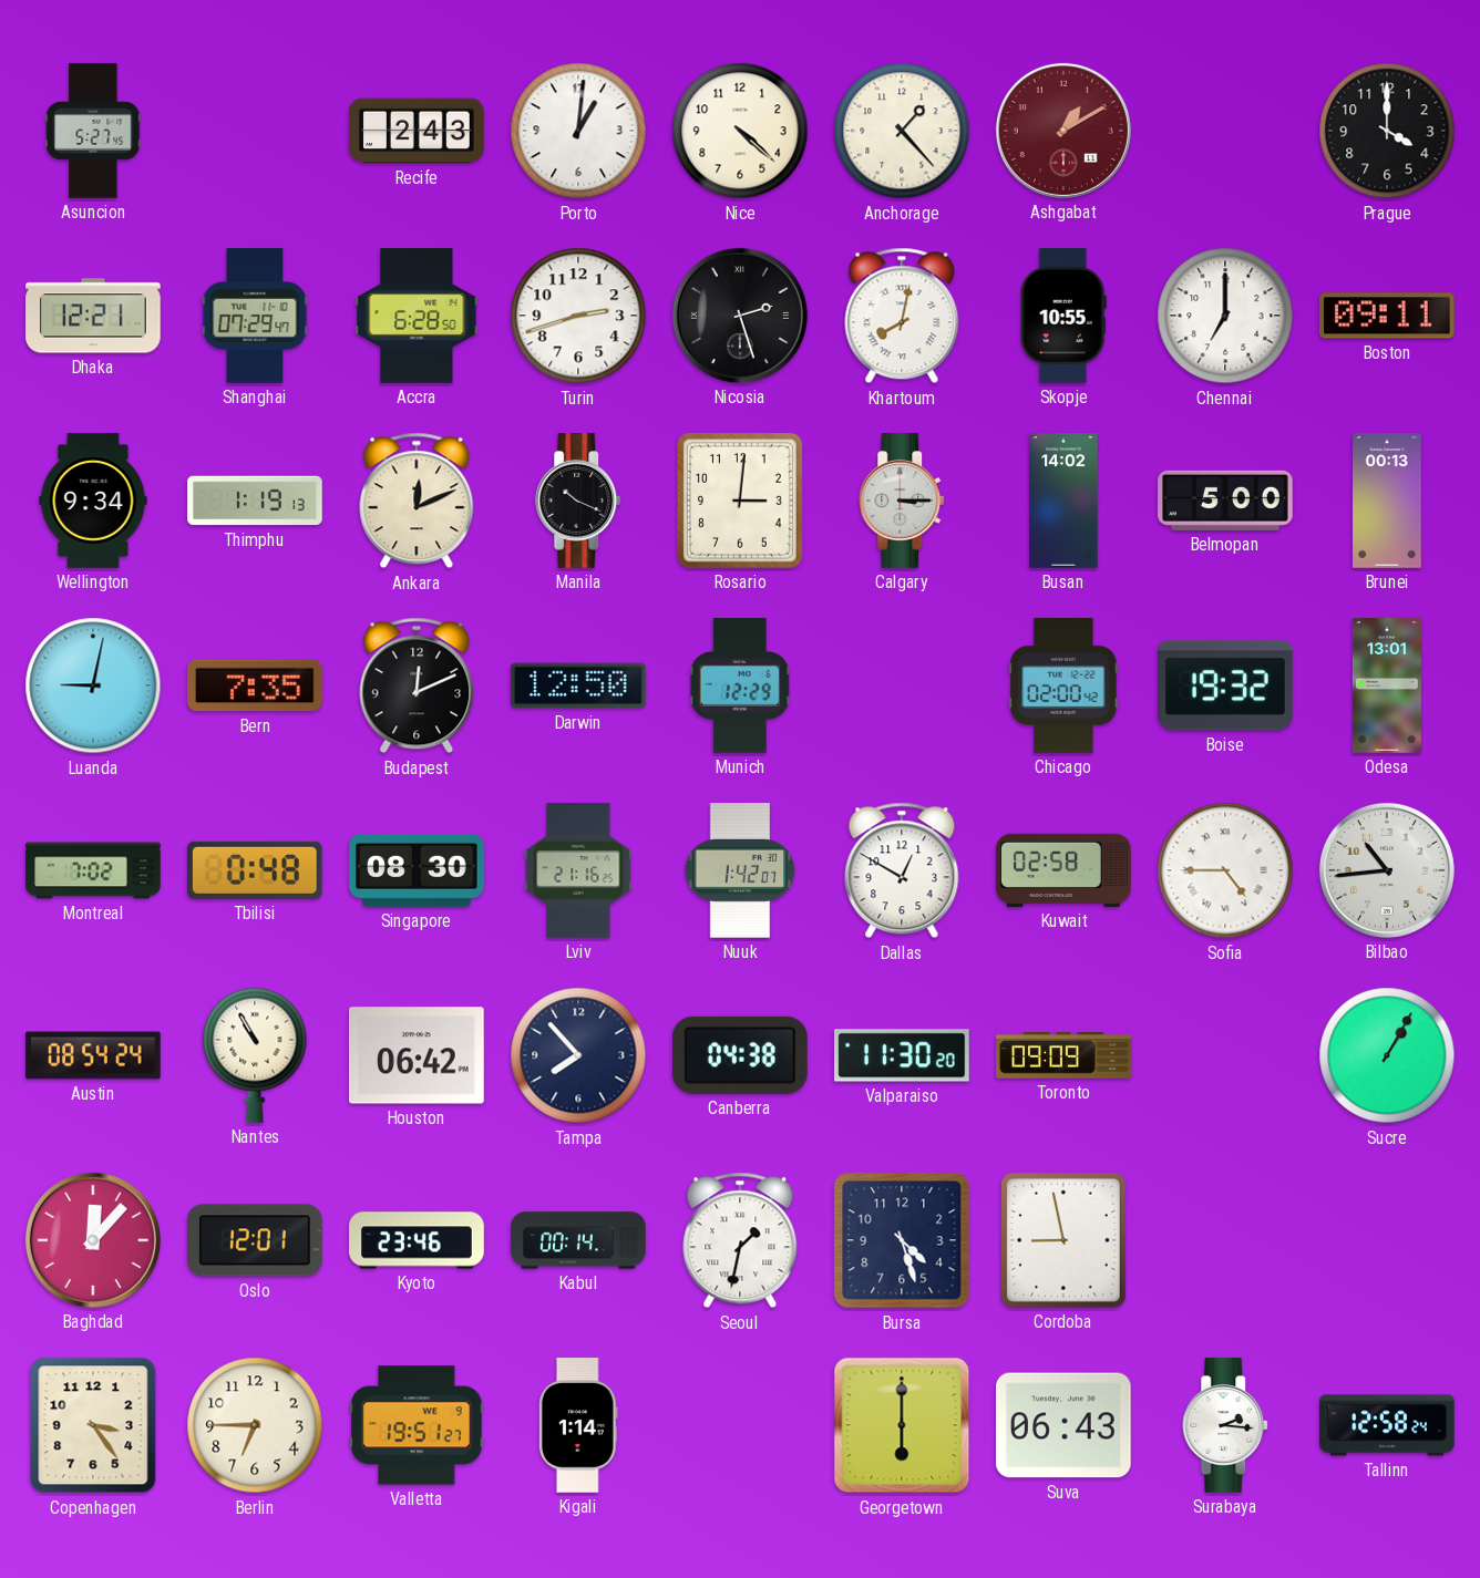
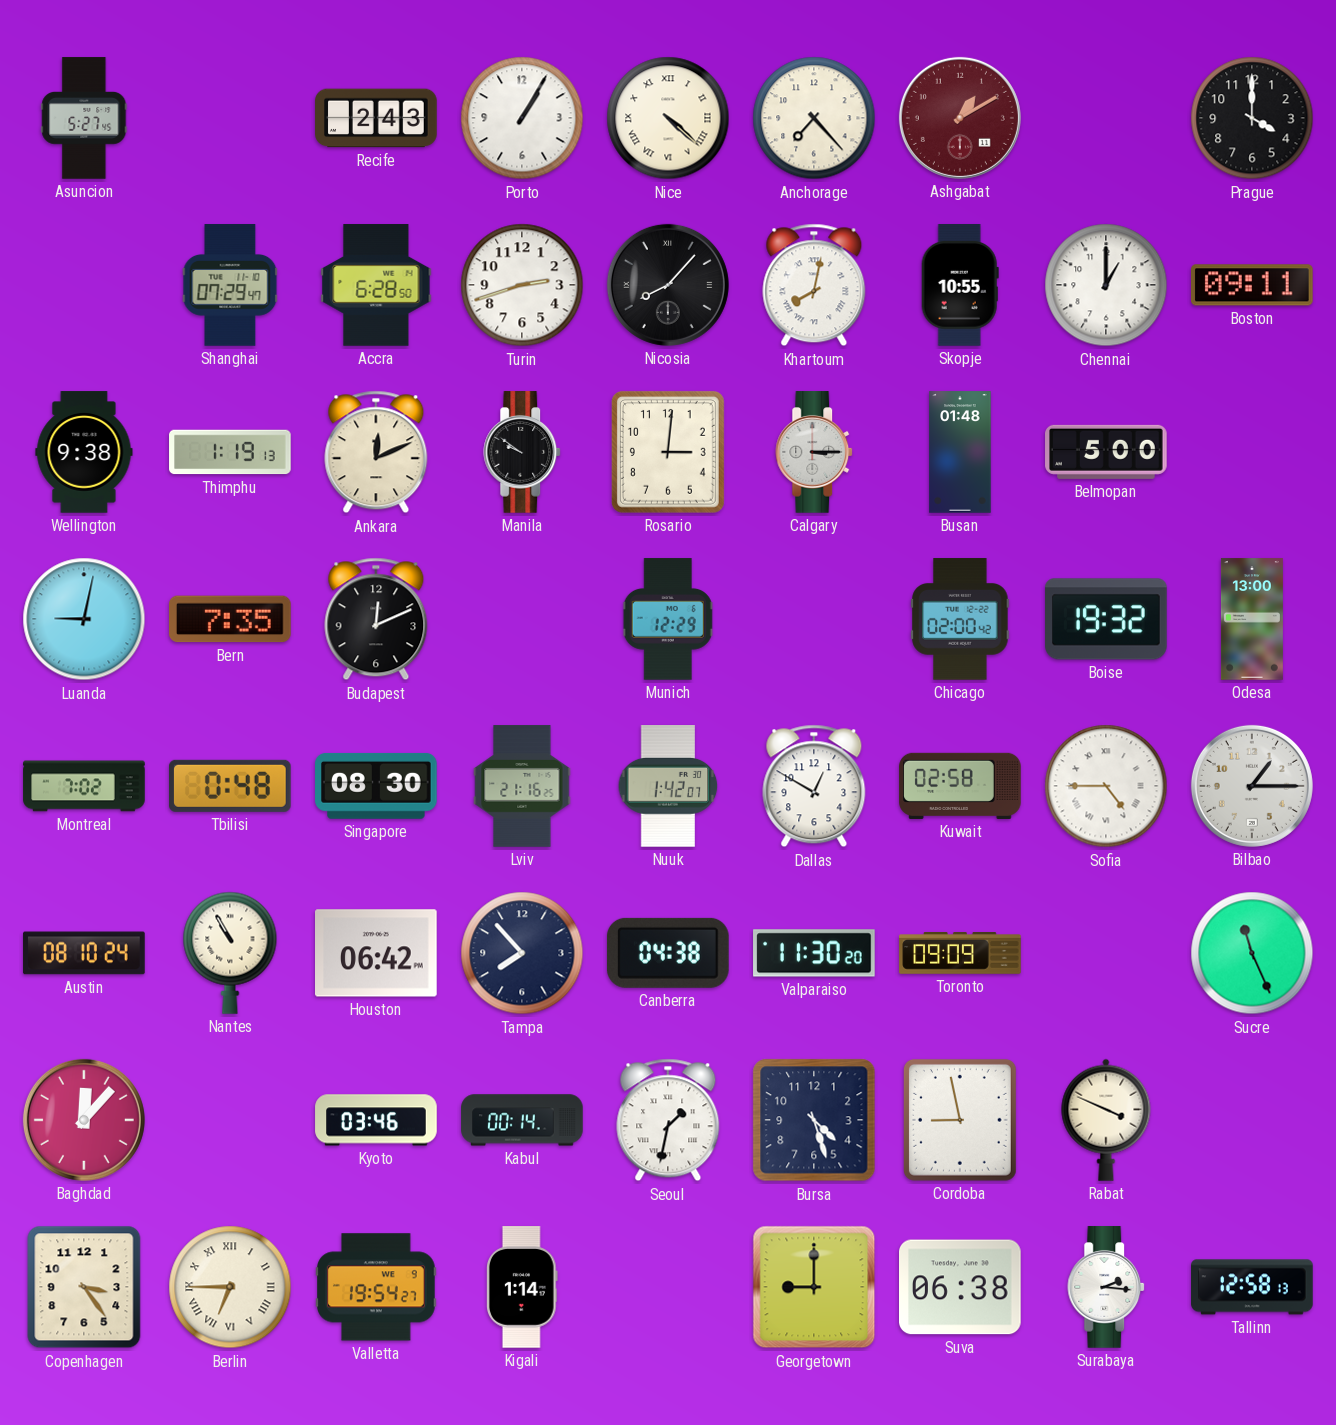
Porto: 1:01 -> 1:05
Nice numerals: Arabic -> Roman
Anchorage: 1:23 -> 7:23
Dhaka: 12:21 -> none
Nicosia: 2:27 -> 8:07
Chennai: 7:00 -> 1:00
Wellington: 9:34 -> 9:38
Manila: 10:19 -> 9:51
Busan: 14:02 -> 01:48
Brunei: 00:13 -> none
Darwin: 12:50 -> none
Odesa: 13:01 -> 13:00
Bilbao: 10:44 -> 1:15
Austin: 08:54 -> 08:10
Sucre: 1:05 -> 11:26
Oslo: 12:01 -> none
Kyoto: 23:46 -> 03:46
Rabat: none -> 3:49
Berlin numerals: Arabic -> Roman
Valletta: 19:51 -> 19:54
Georgetown: 6:00 -> 9:00
Suva: 06:43 -> 06:38
Tallinn: 12:58:24 -> 12:58:13
